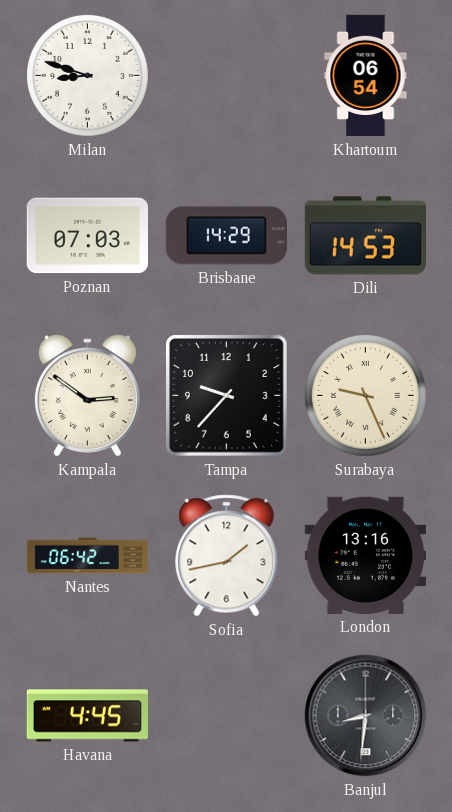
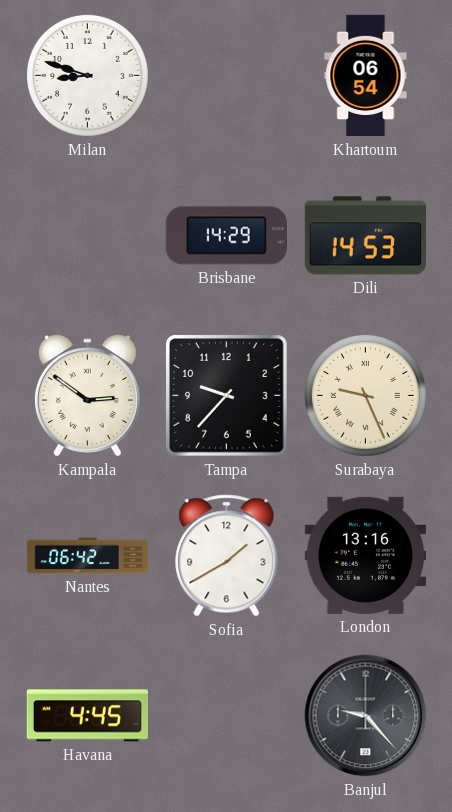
Poznan: 07:03 -> none
Sofia: 1:43 -> 1:40
Banjul: 8:31 -> 9:23
